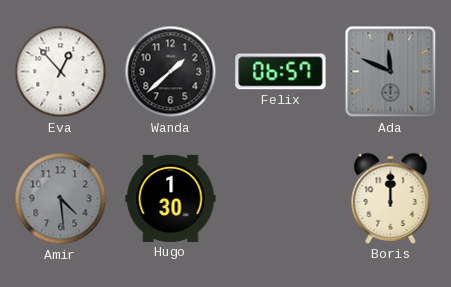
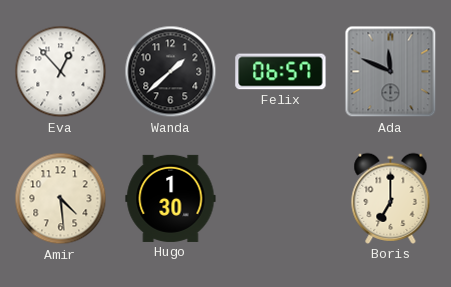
Amir dial: grey -> cream
Boris: 12:00 -> 7:00
